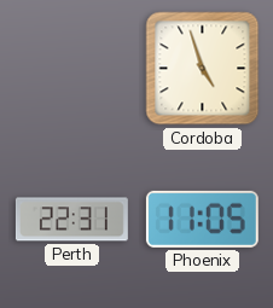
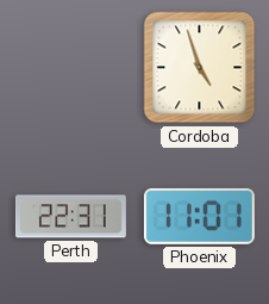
Phoenix: 11:05 -> 11:01
